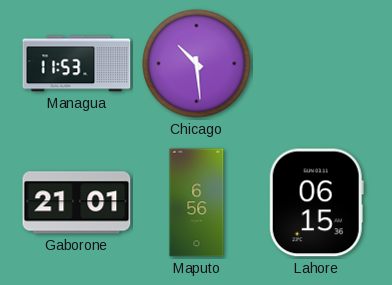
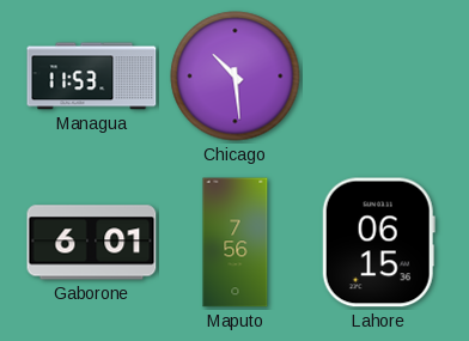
Gaborone: 21:01 -> 6:01
Maputo: 6:56 -> 7:56
